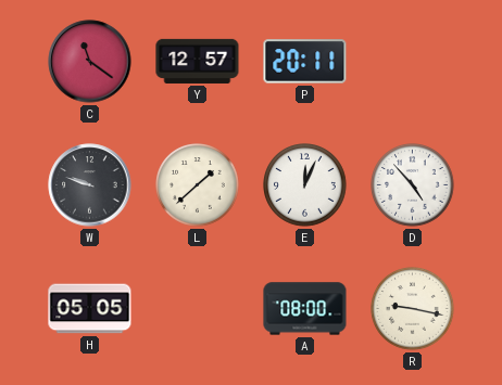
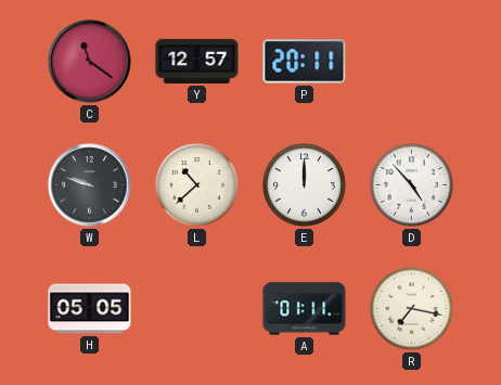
L: 1:38 -> 10:38
E: 12:04 -> 12:00
A: 08:00 -> 01:11
R: 9:17 -> 7:17
